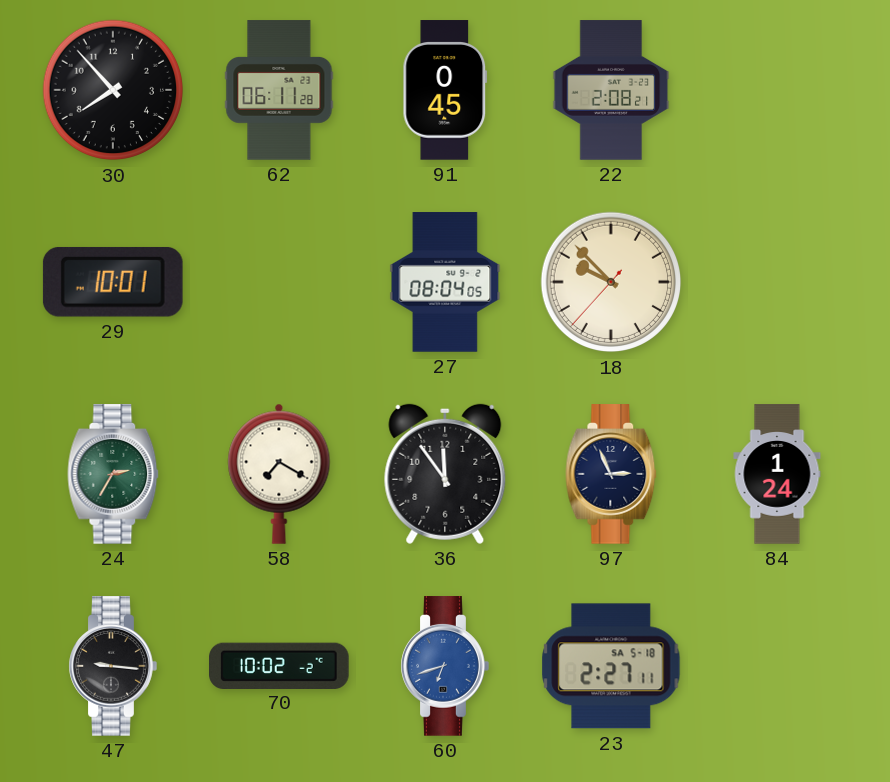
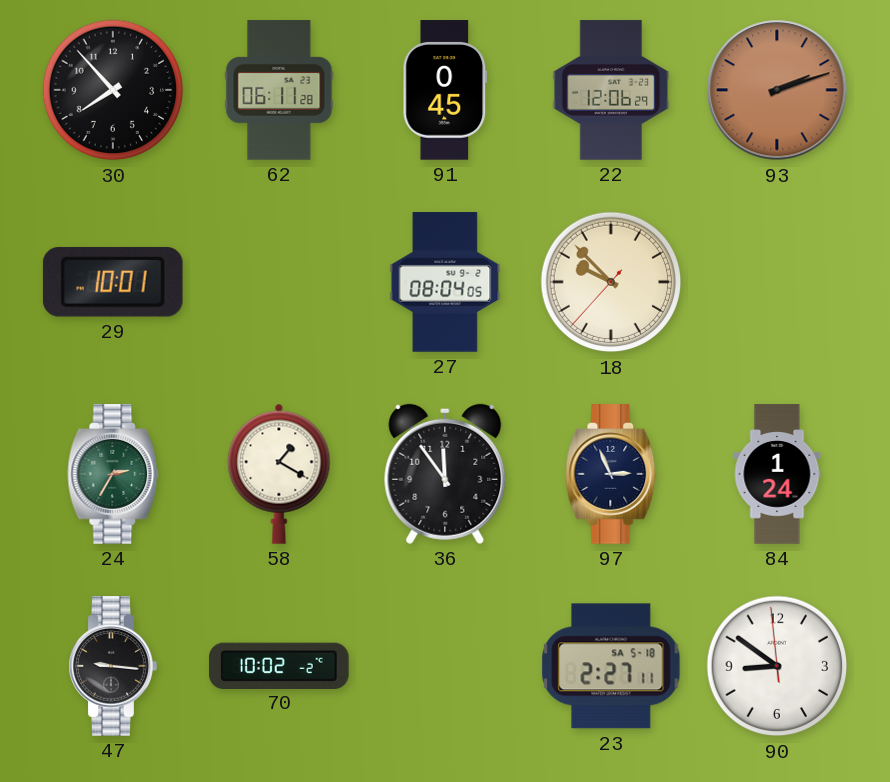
22: 2:08 -> 12:06
93: none -> 2:12
58: 7:20 -> 1:20
60: 6:42 -> none
90: none -> 8:50
